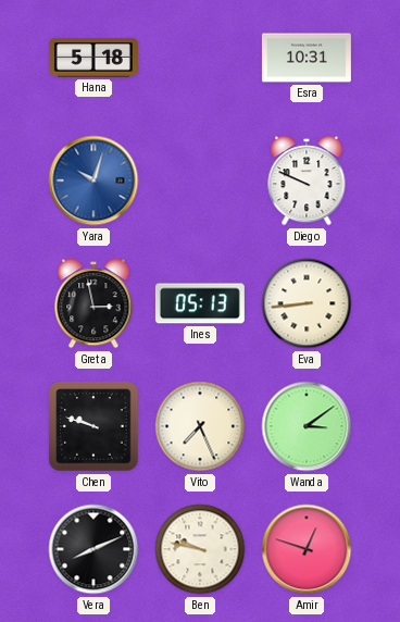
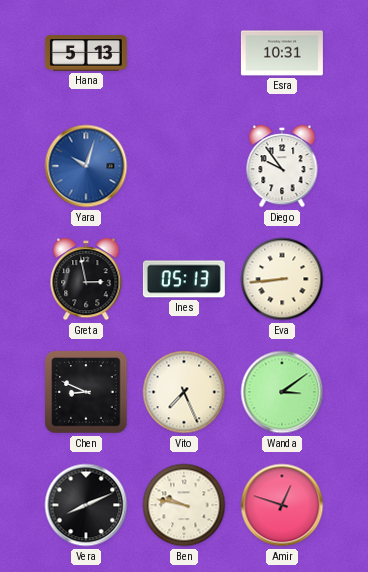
Hana: 5:18 -> 5:13
Diego: 9:49 -> 9:54
Chen: 9:48 -> 8:49
